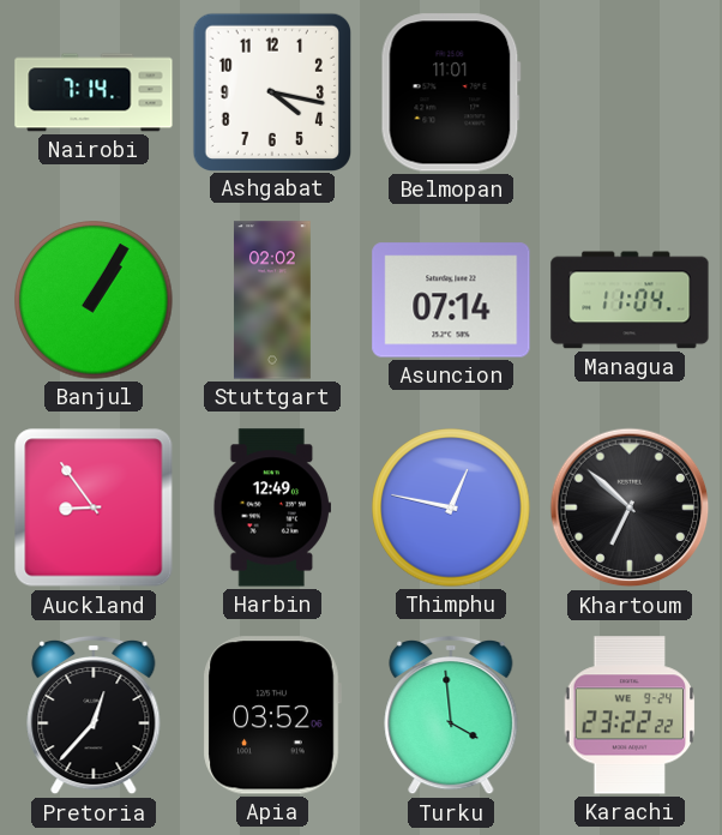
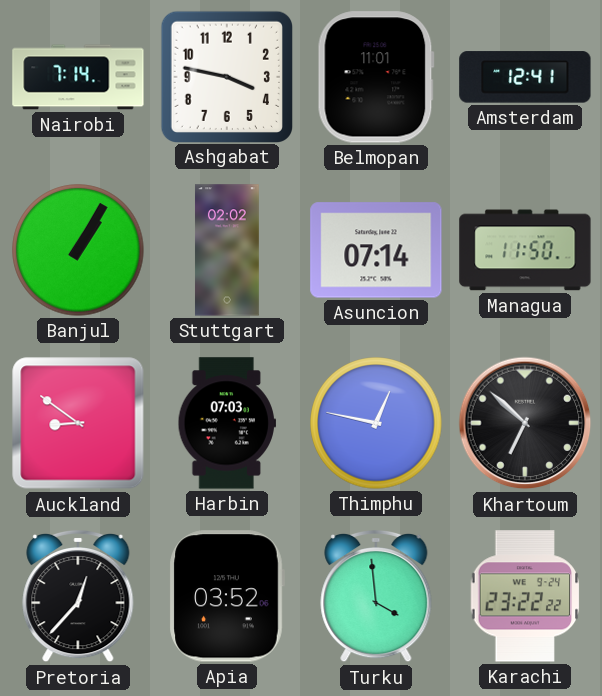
Ashgabat: 4:17 -> 3:47
Amsterdam: none -> 12:41
Managua: 11:04 -> 11:50
Auckland: 8:54 -> 8:51
Harbin: 12:49 -> 07:03
